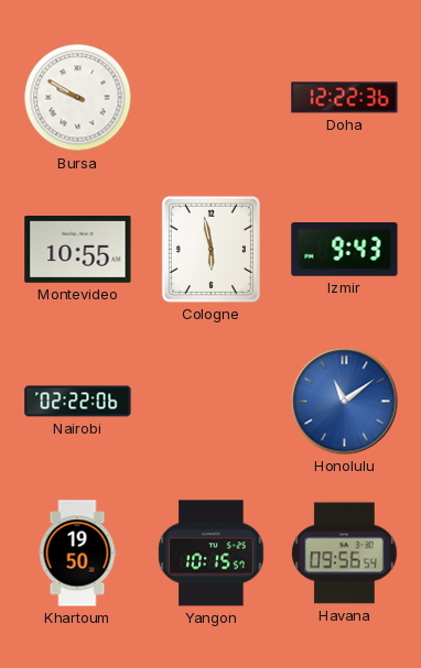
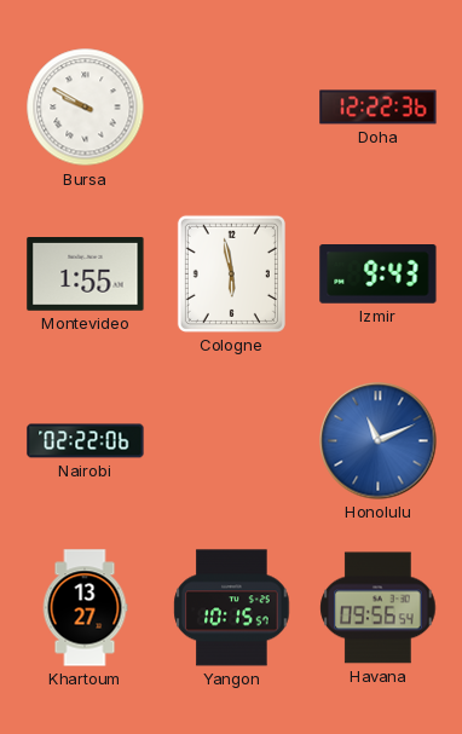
Montevideo: 10:55 -> 1:55
Honolulu: 11:09 -> 11:11
Khartoum: 19:50 -> 13:27
